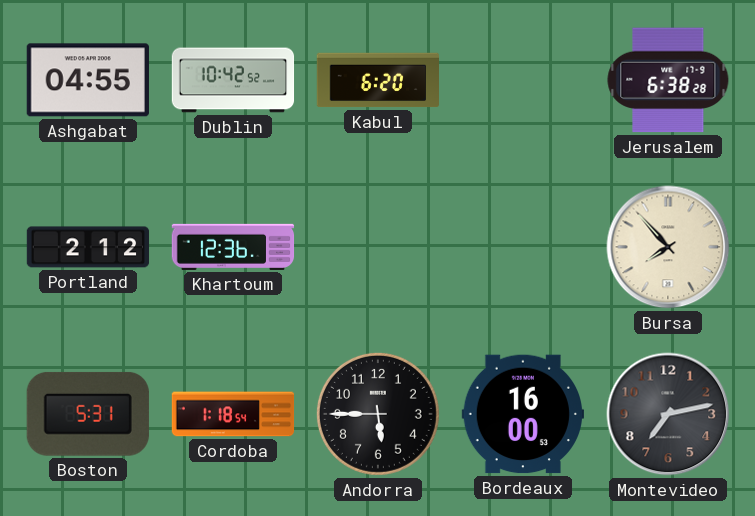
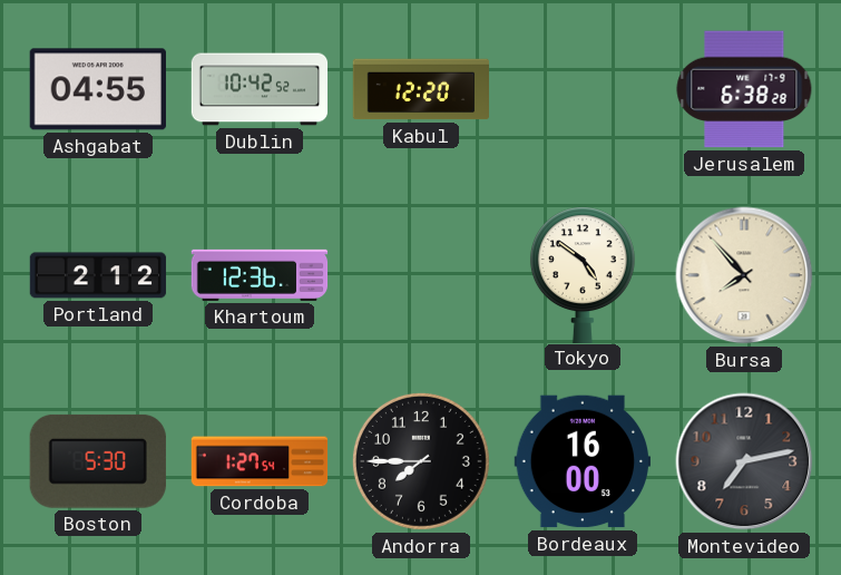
Kabul: 6:20 -> 12:20
Tokyo: none -> 4:51
Boston: 5:31 -> 5:30
Cordoba: 1:18 -> 1:27
Andorra: 5:45 -> 7:45
